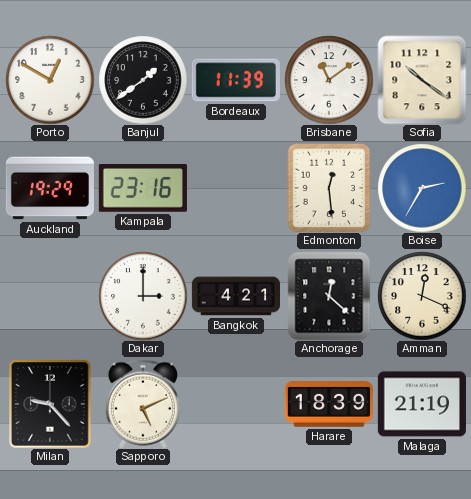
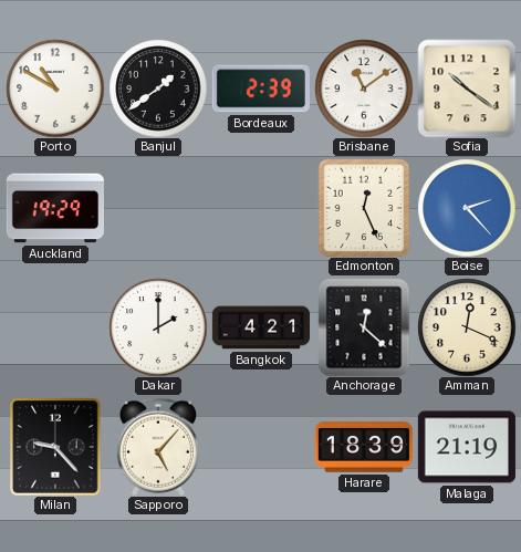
Porto: 12:50 -> 10:50
Bordeaux: 11:39 -> 2:39
Kampala: 23:16 -> none
Edmonton: 12:29 -> 12:26
Boise: 2:35 -> 2:23
Dakar: 3:00 -> 2:00
Sapporo: 5:11 -> 5:07
